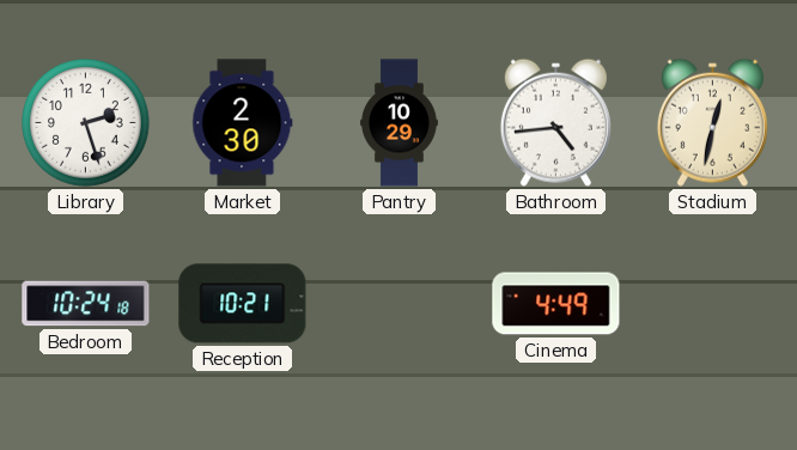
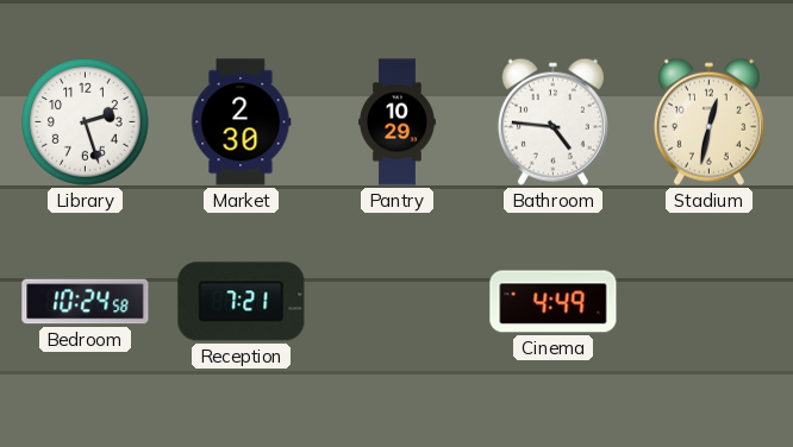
Bathroom: 4:44 -> 4:46
Bedroom: 10:24:18 -> 10:24:58
Reception: 10:21 -> 7:21
